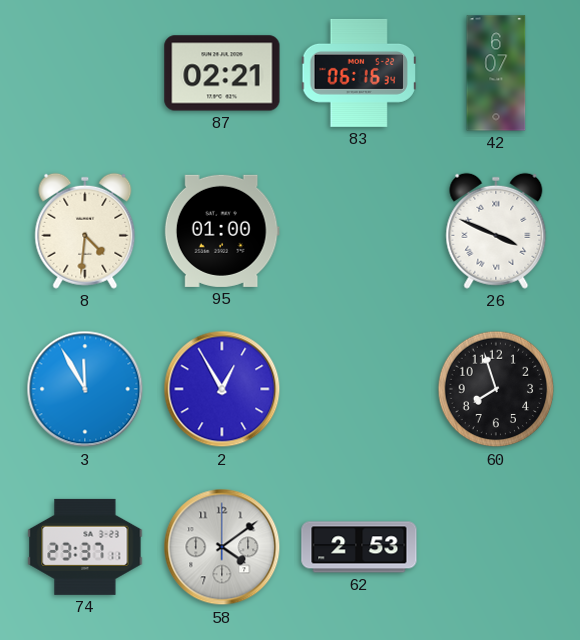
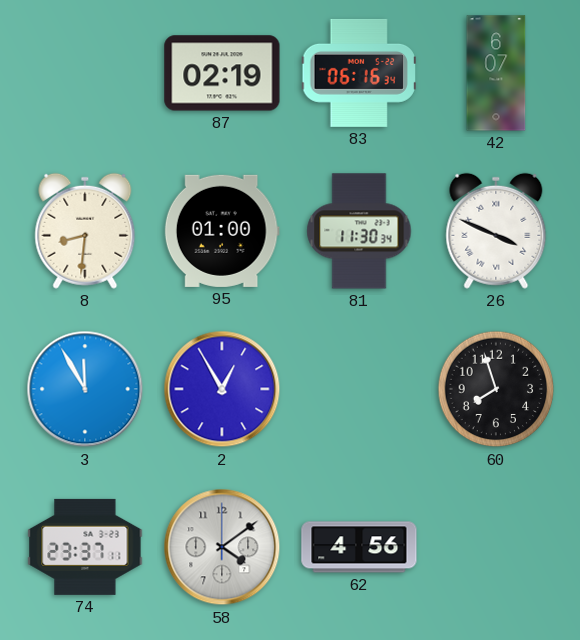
87: 02:21 -> 02:19
8: 4:31 -> 8:31
81: none -> 11:30
62: 2:53 -> 4:56
